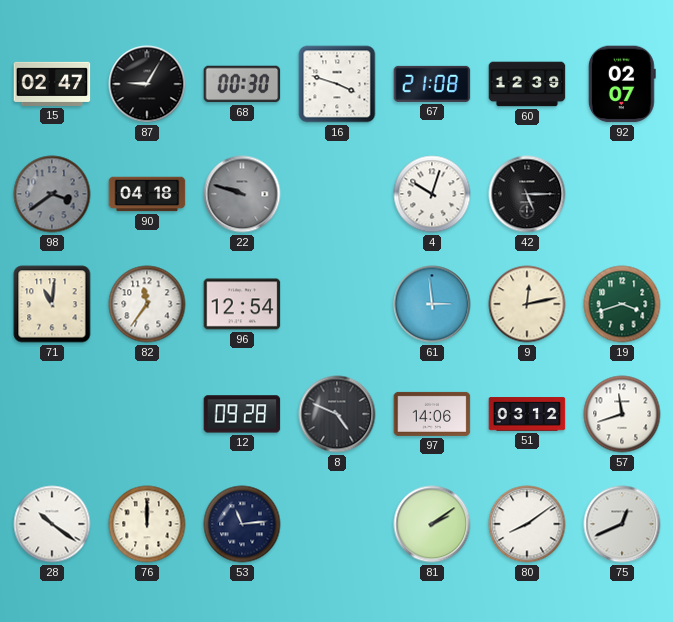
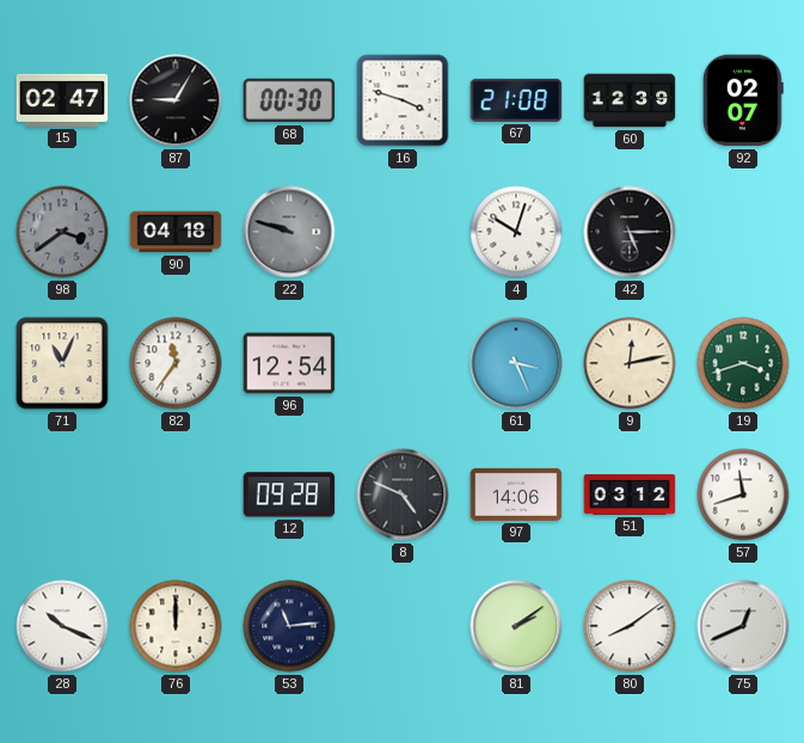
71: 11:01 -> 11:04
61: 2:59 -> 3:26
28: 10:21 -> 10:19
